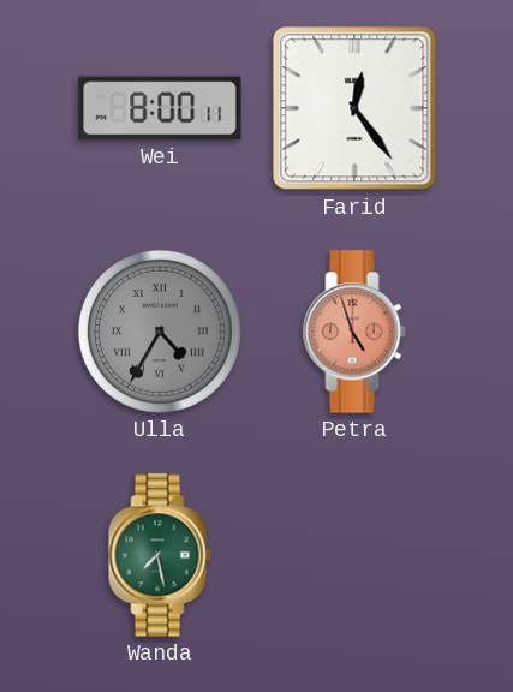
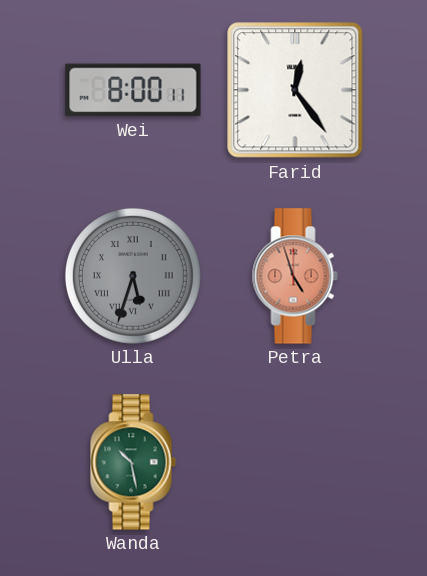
Ulla: 4:35 -> 5:33
Wanda: 7:28 -> 10:28
